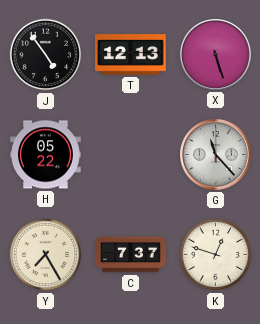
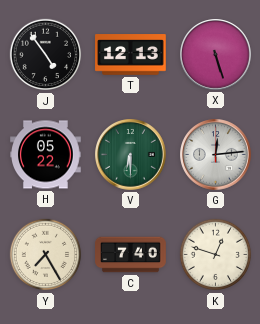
V: none -> 6:30
G: 11:23 -> 12:14
C: 7:37 -> 7:40
